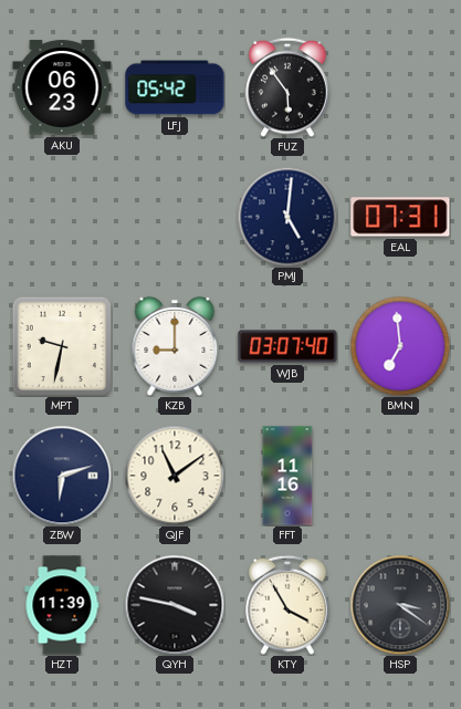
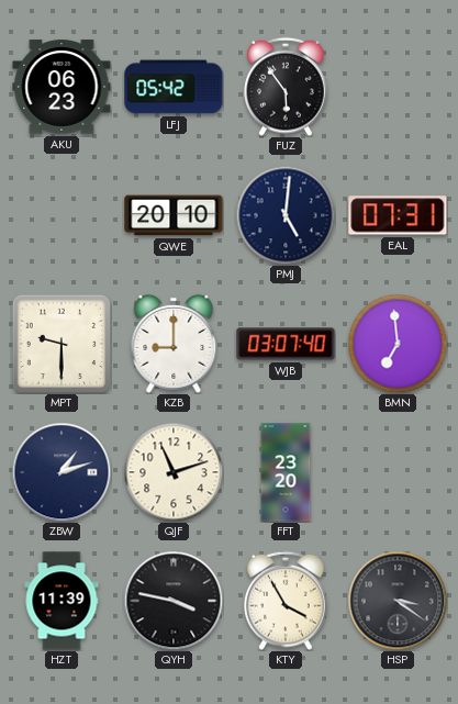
QWE: none -> 20:10
MPT: 9:32 -> 9:30
ZBW: 6:12 -> 1:12
QJF: 11:09 -> 11:12
FFT: 11:16 -> 23:20
